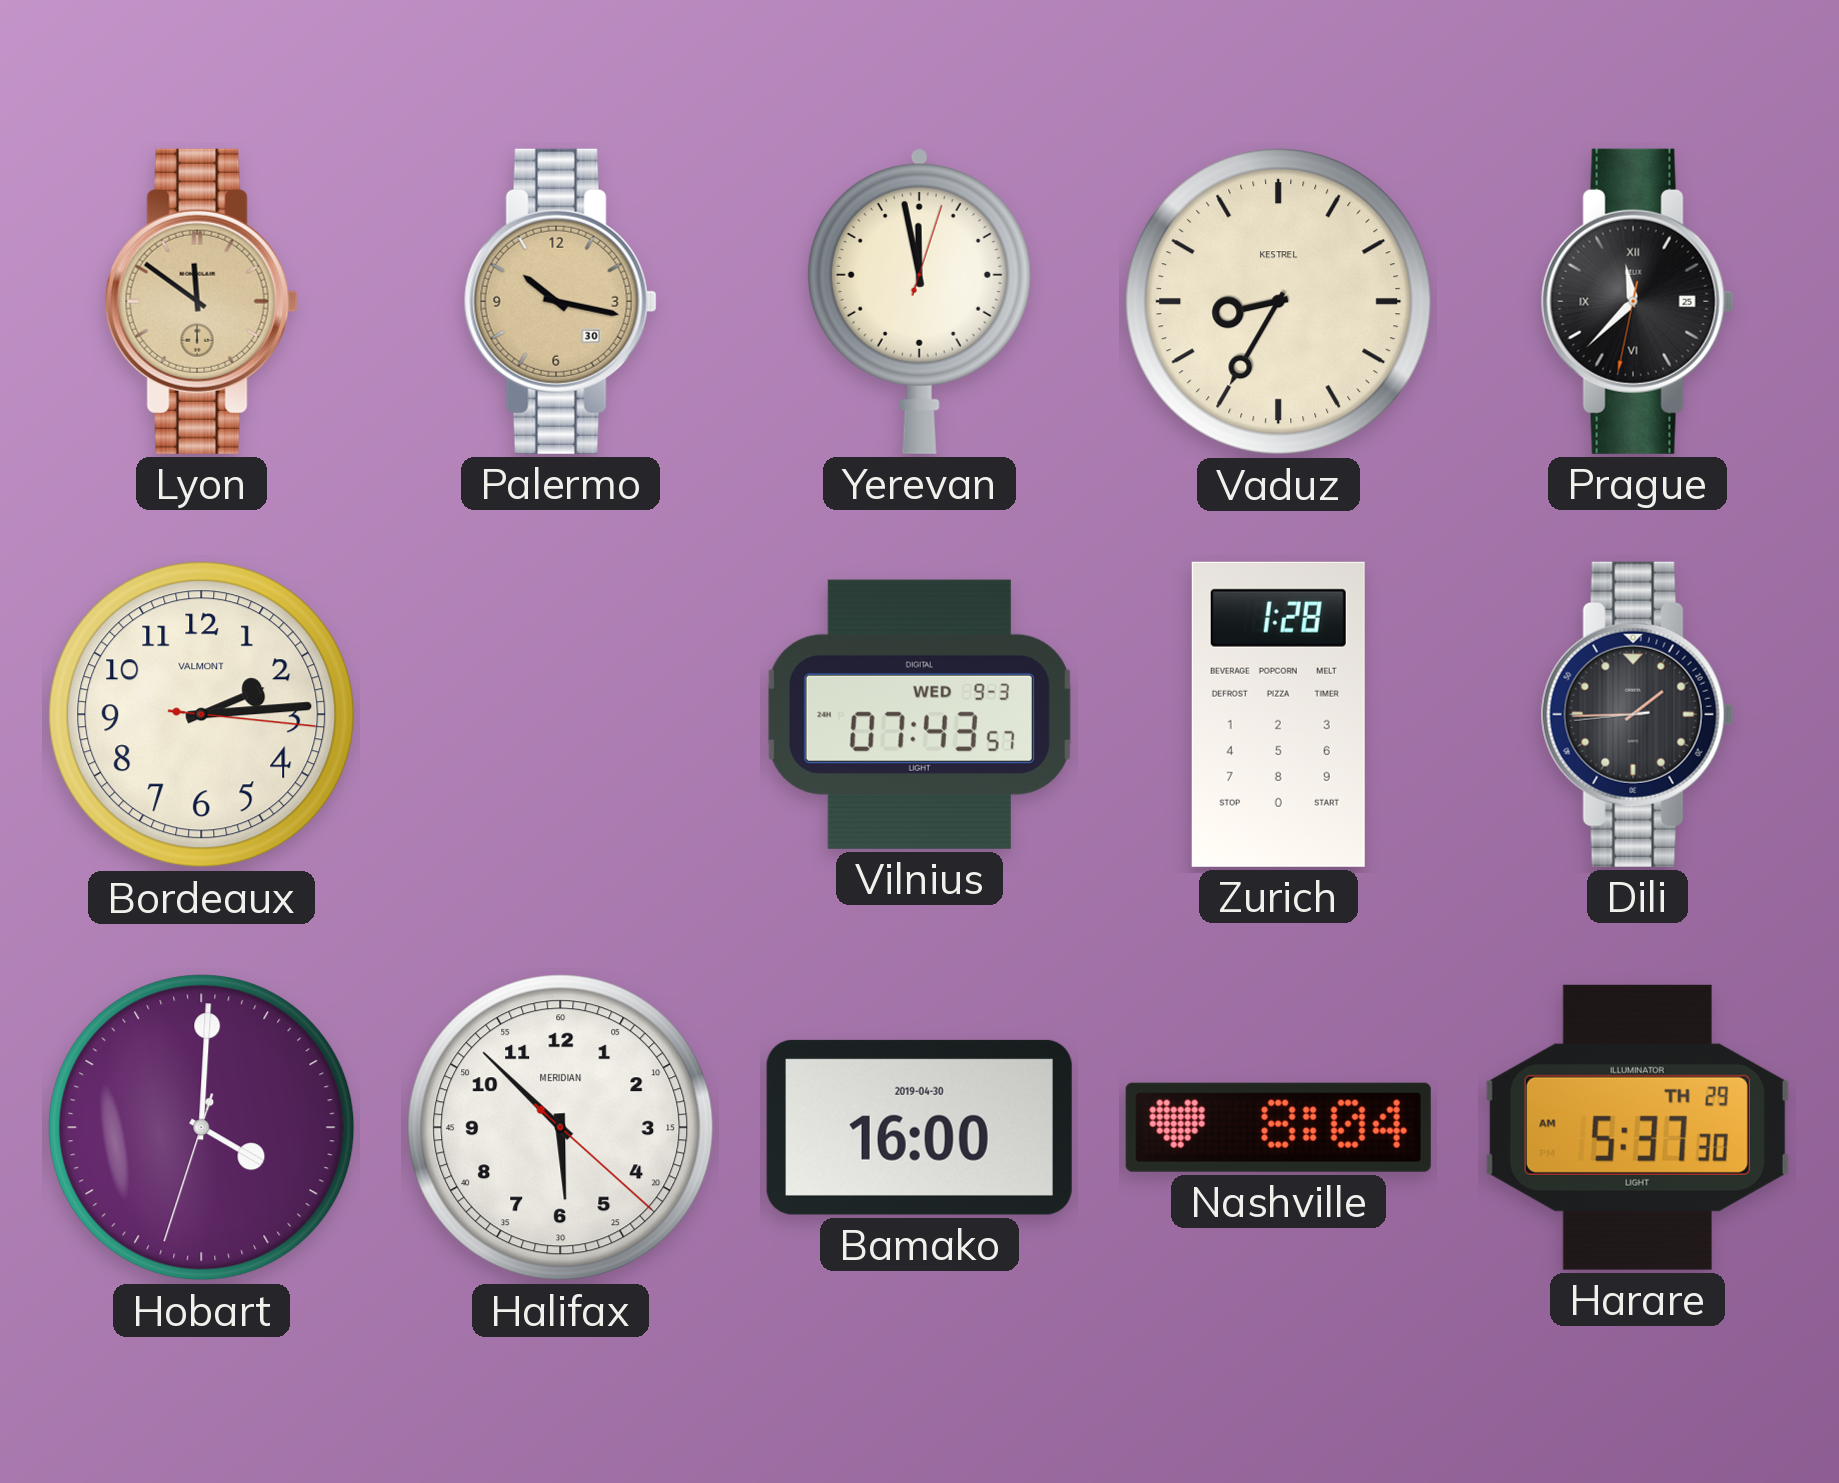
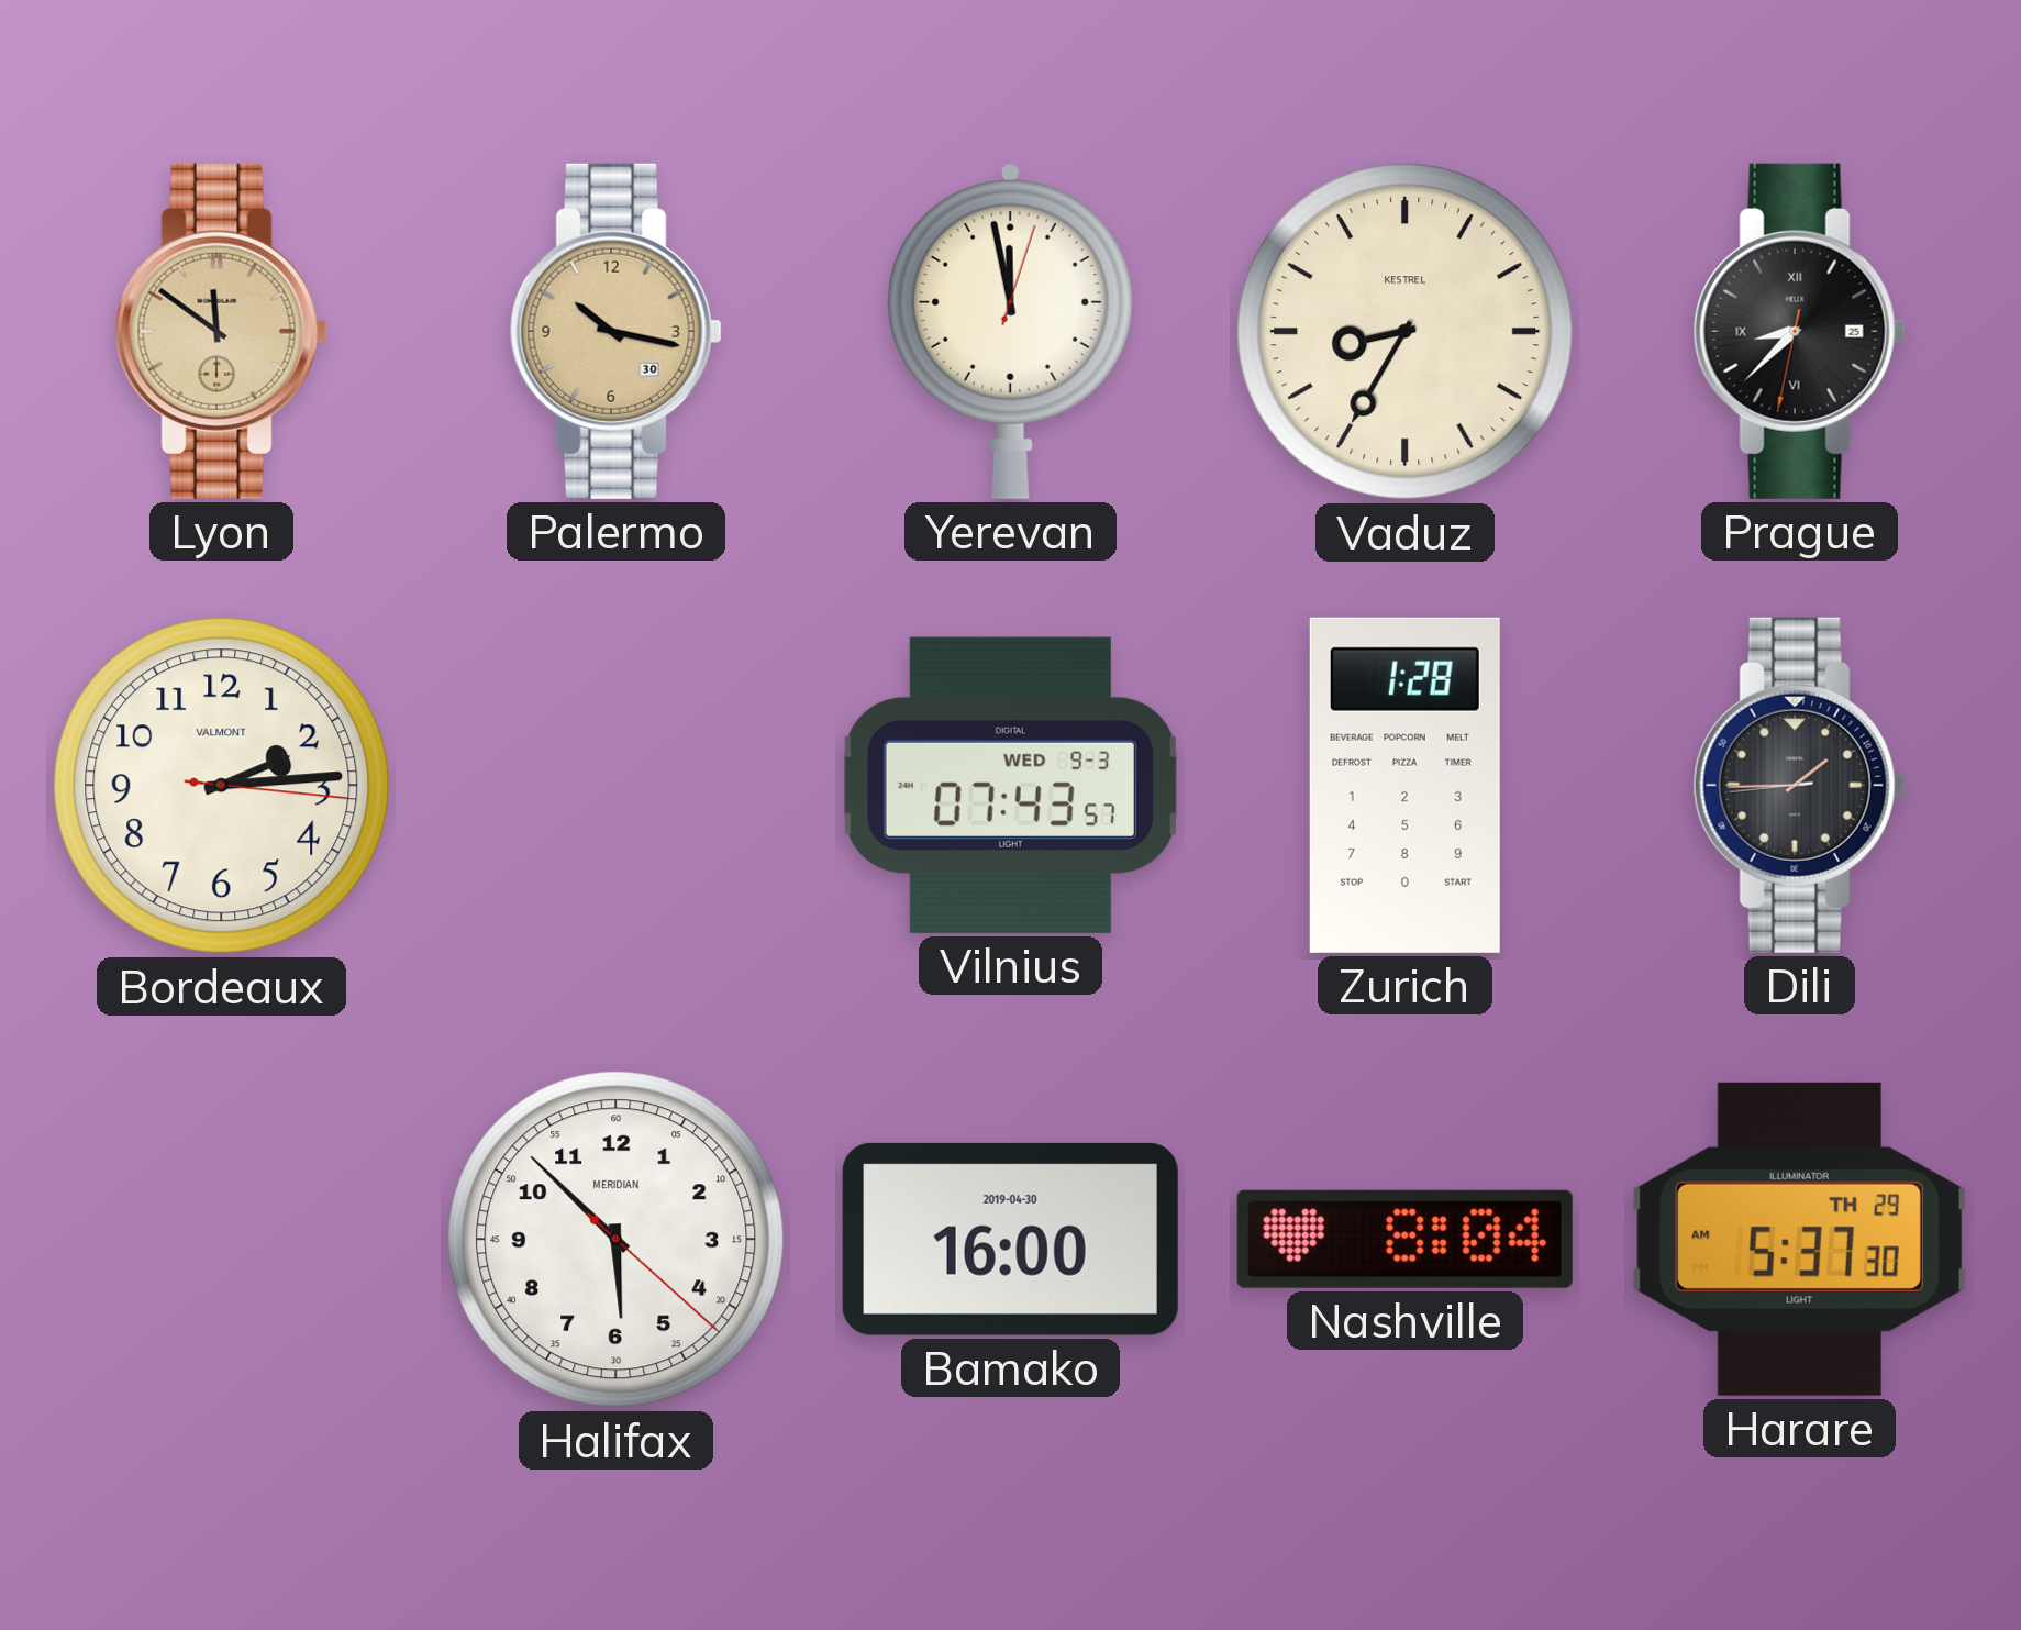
Prague: 11:37 -> 8:37
Hobart: 4:00 -> none
